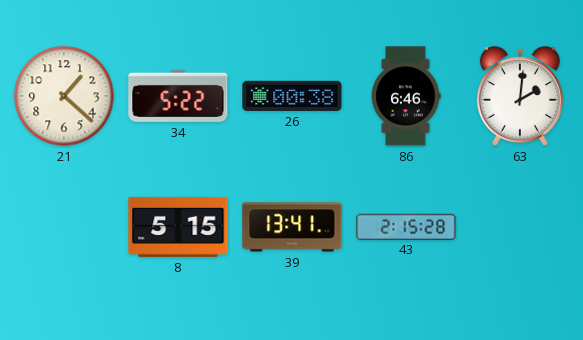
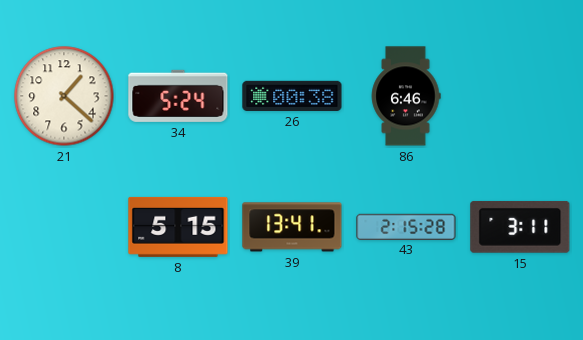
34: 5:22 -> 5:24
63: 2:01 -> none
15: none -> 3:11
